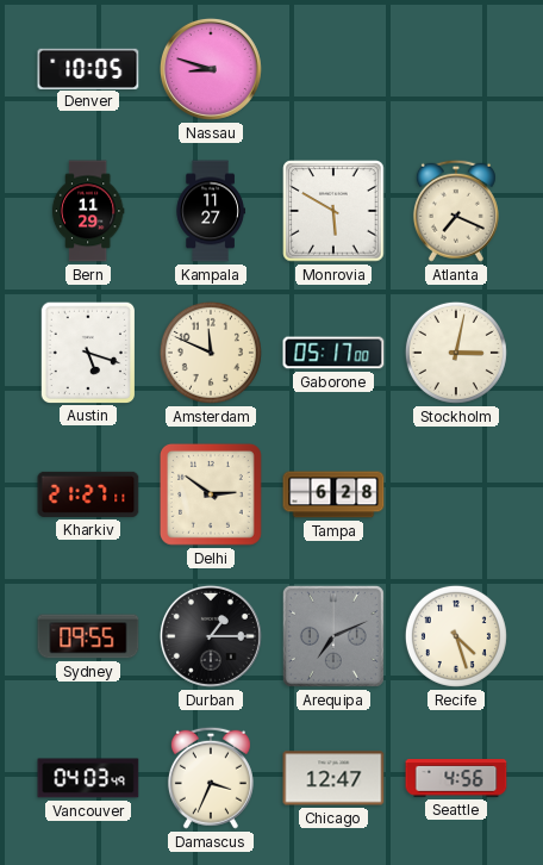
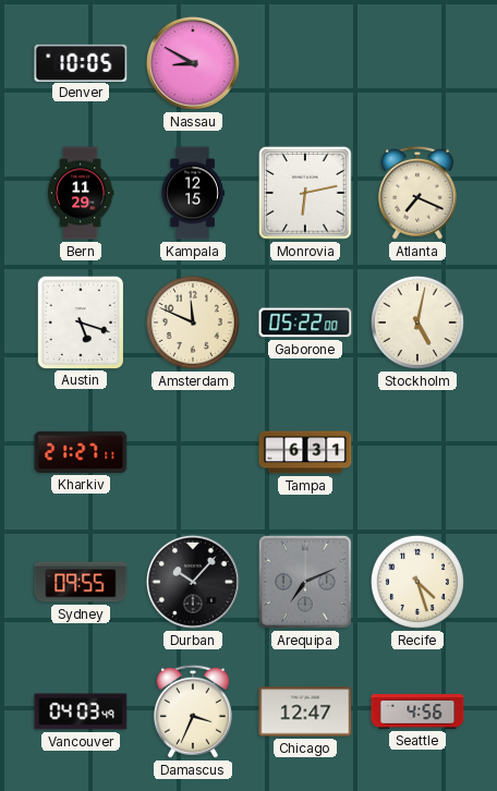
Nassau: 8:48 -> 8:50
Kampala: 11:27 -> 12:15
Monrovia: 5:50 -> 6:13
Gaborone: 05:17 -> 05:22
Stockholm: 3:02 -> 5:02
Delhi: 2:51 -> none
Tampa: 6:28 -> 6:31
Durban: 1:15 -> 10:07
